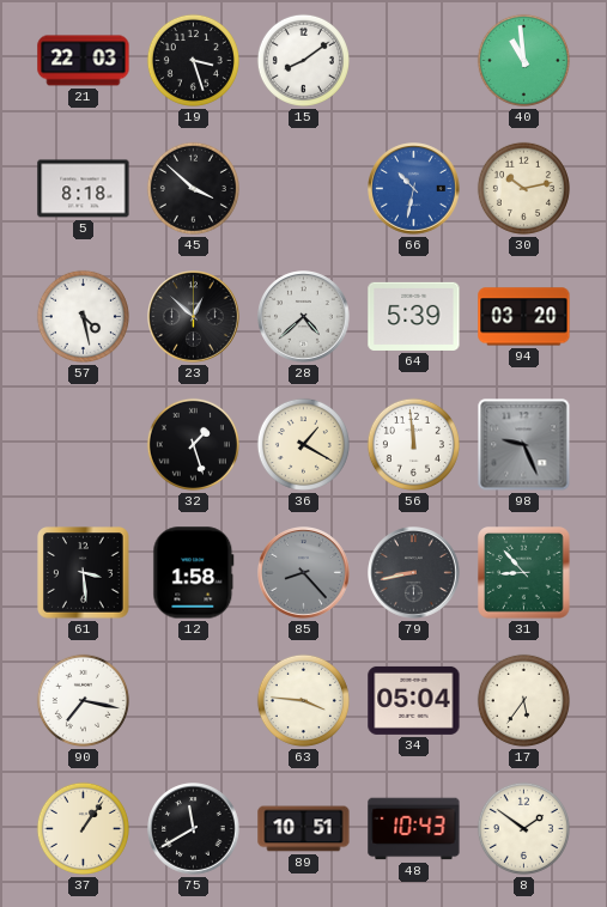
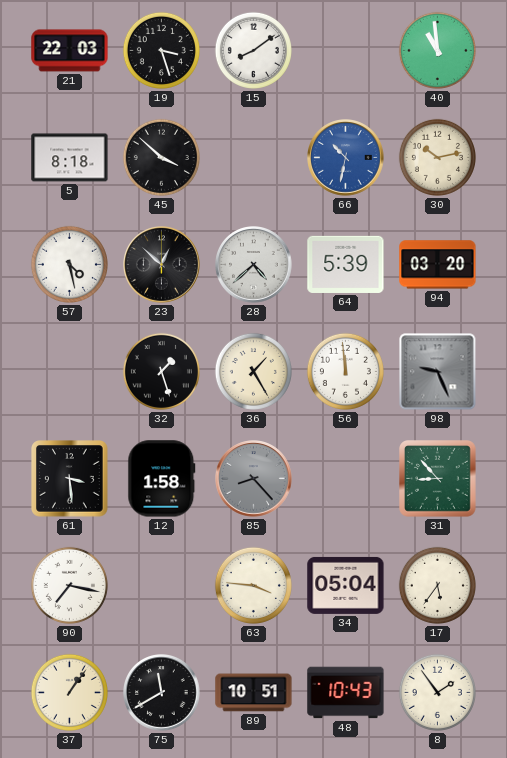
36: 1:20 -> 1:25
79: 8:43 -> none
8: 1:51 -> 1:54
